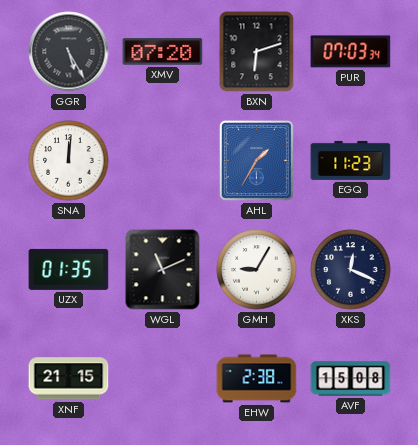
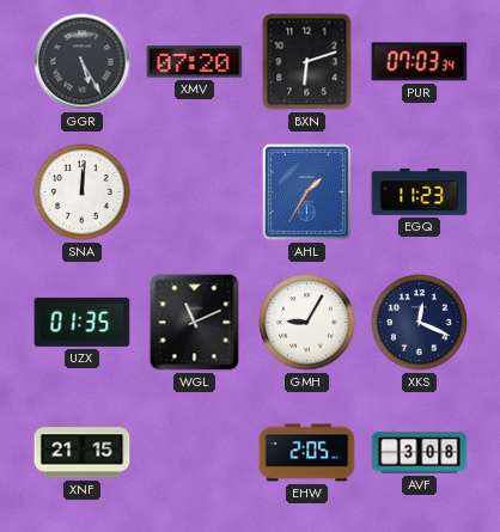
EHW: 2:38 -> 2:05
AVF: 15:08 -> 3:08
